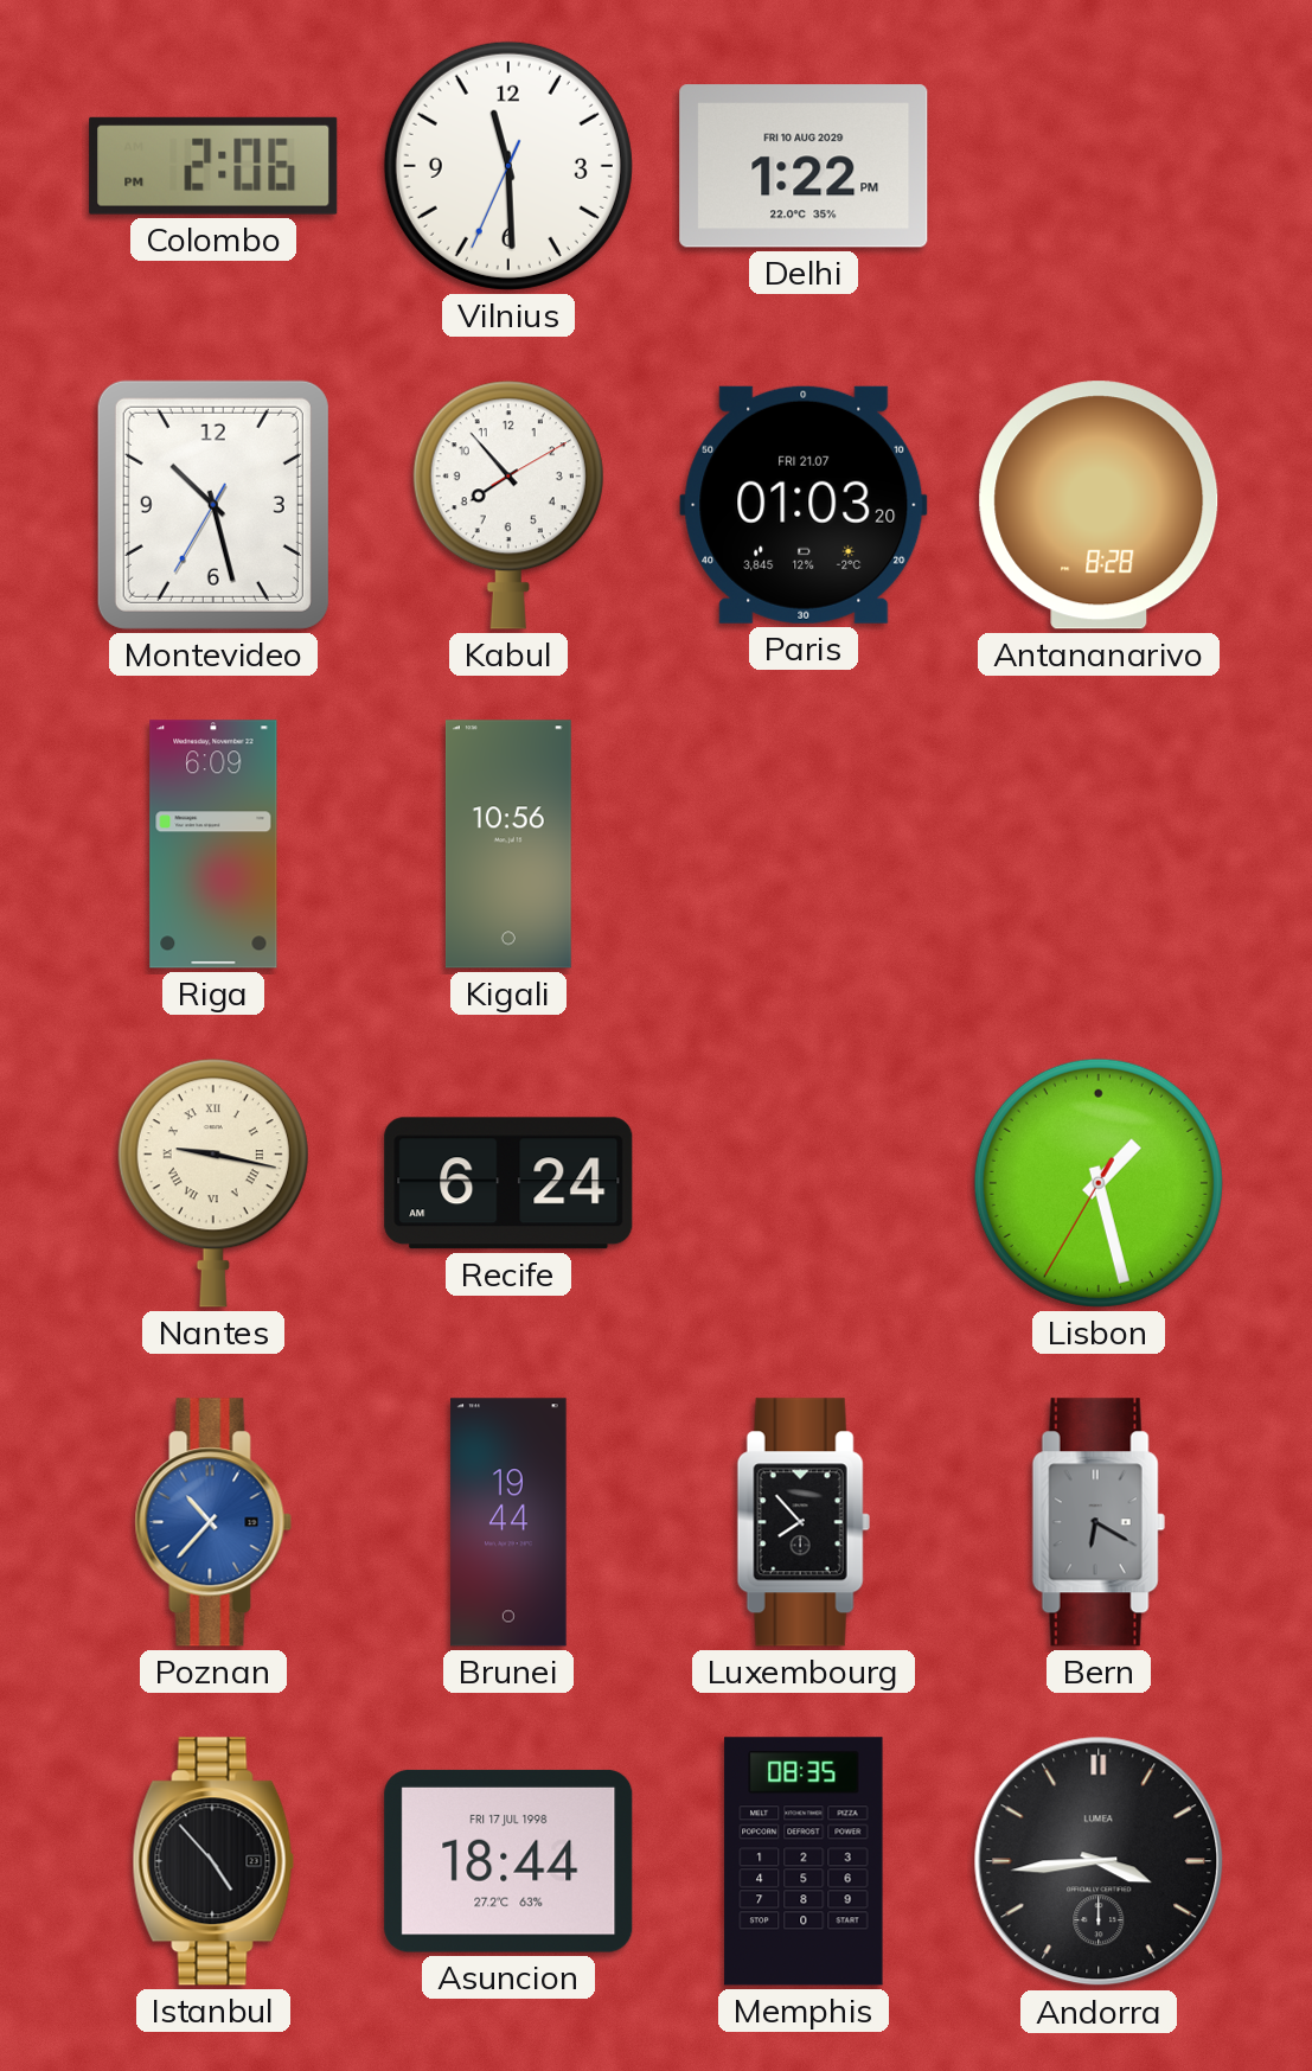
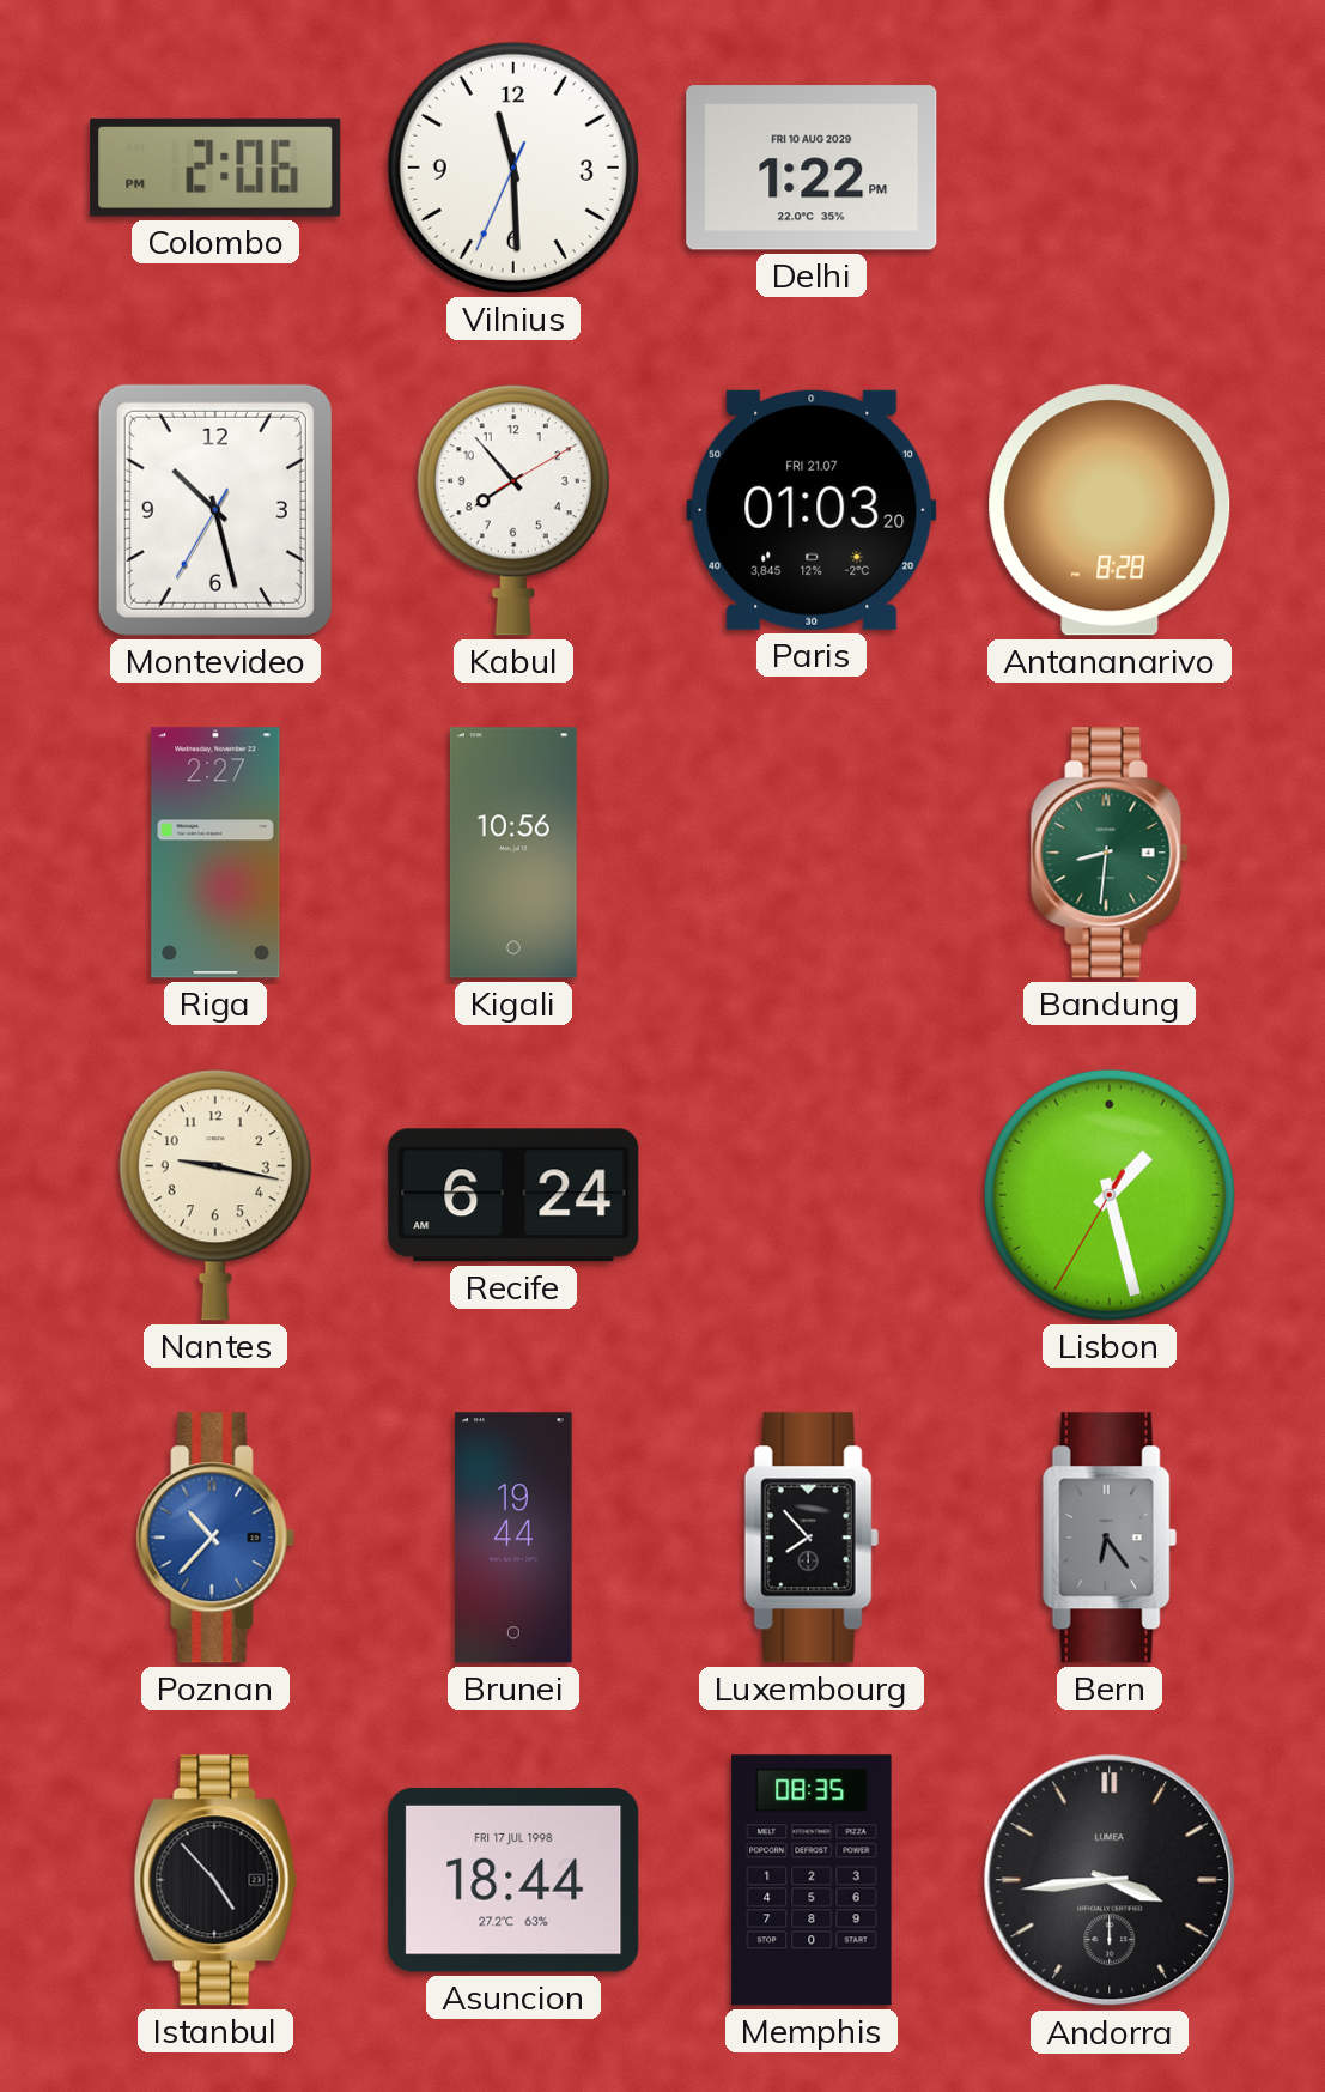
Riga: 6:09 -> 2:27
Bandung: none -> 8:31
Nantes numerals: Roman -> Arabic
Bern: 6:20 -> 6:24
